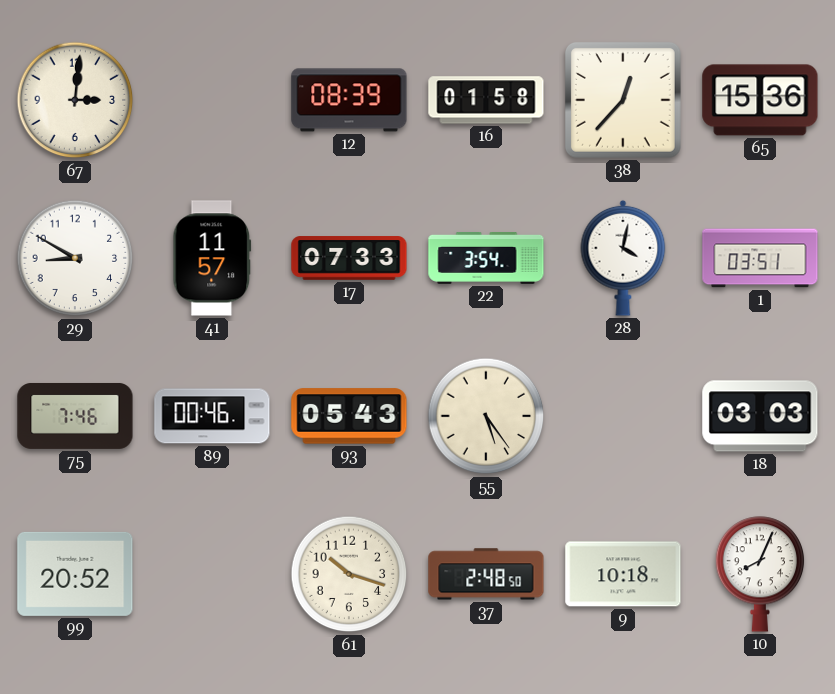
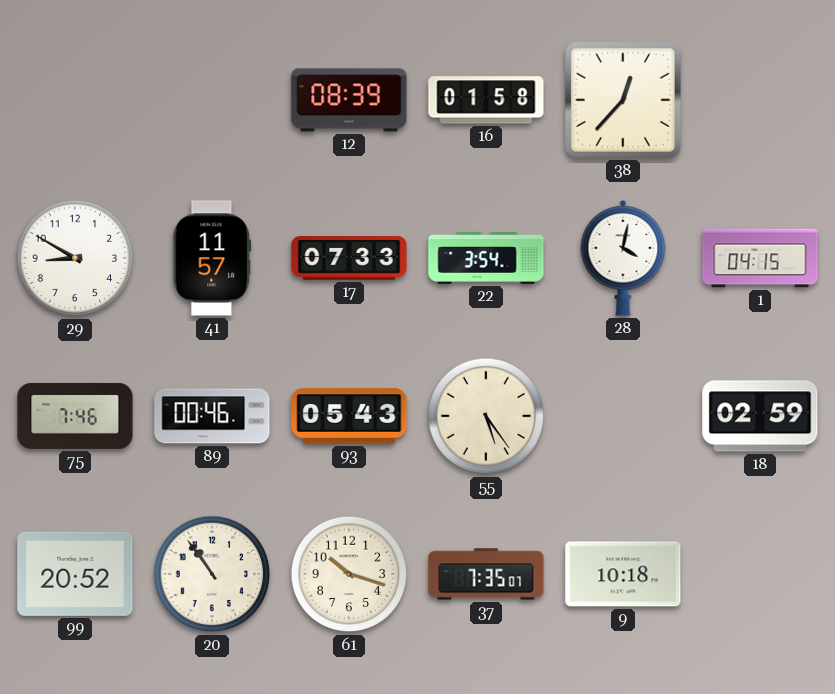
67: 3:01 -> none
65: 15:36 -> none
1: 03:51 -> 04:15
18: 03:03 -> 02:59
20: none -> 10:54
37: 2:48 -> 7:35
10: 8:04 -> none
